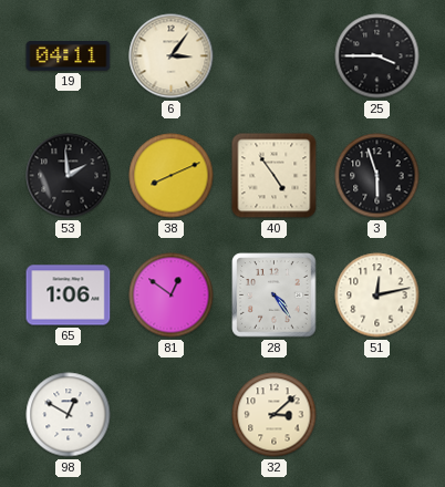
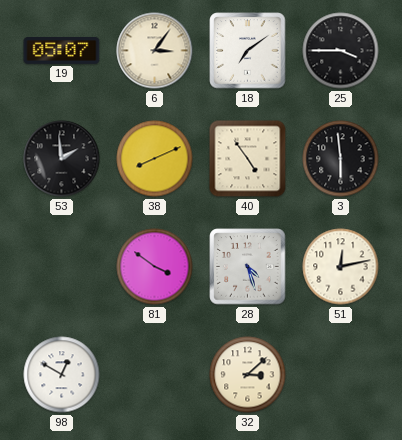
19: 04:11 -> 05:07
18: none -> 7:09
3: 5:57 -> 5:59
65: 1:06 -> none
81: 12:51 -> 3:51
28: 4:24 -> 4:27
